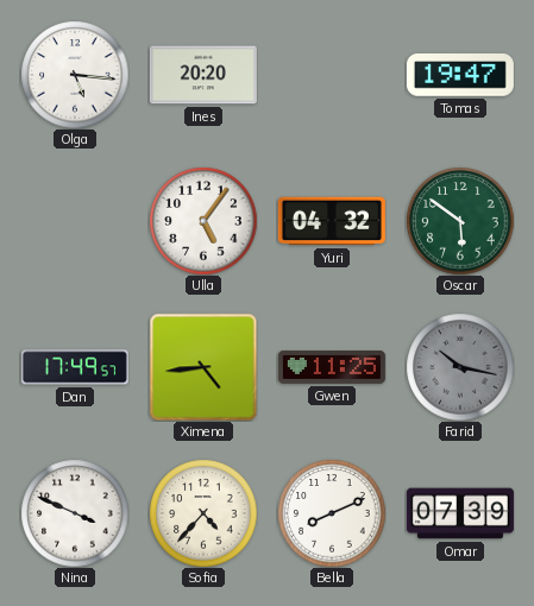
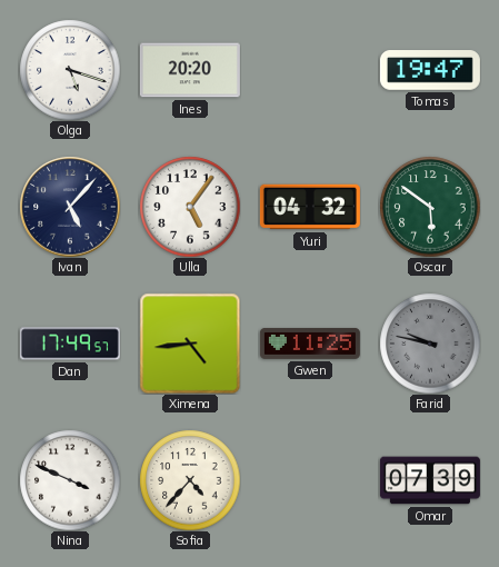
Olga: 5:16 -> 5:18
Ivan: none -> 5:07
Farid: 10:17 -> 9:47
Bella: 8:11 -> none
